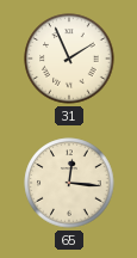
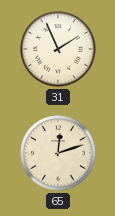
65: 12:16 -> 12:12
